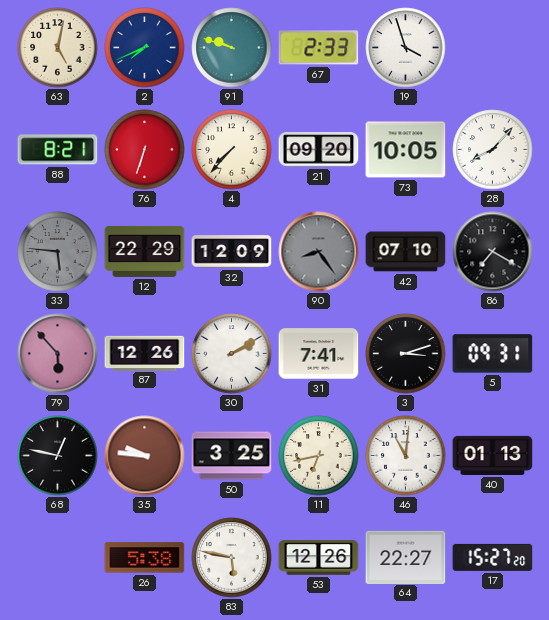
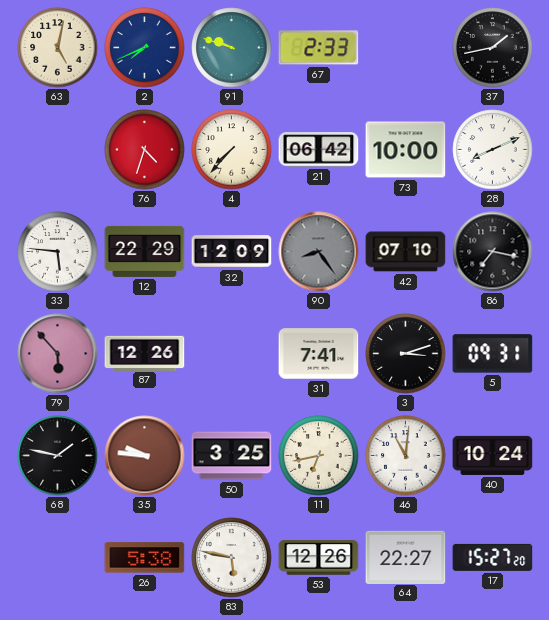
19: 3:57 -> none
37: none -> 1:43
88: 8:21 -> none
76: 6:33 -> 4:33
21: 09:20 -> 06:42
73: 10:05 -> 10:00
28: 8:07 -> 8:11
33 dial: grey -> white
86: 7:20 -> 7:17
30: 2:10 -> none
68: 12:47 -> 1:47
40: 01:13 -> 10:24
